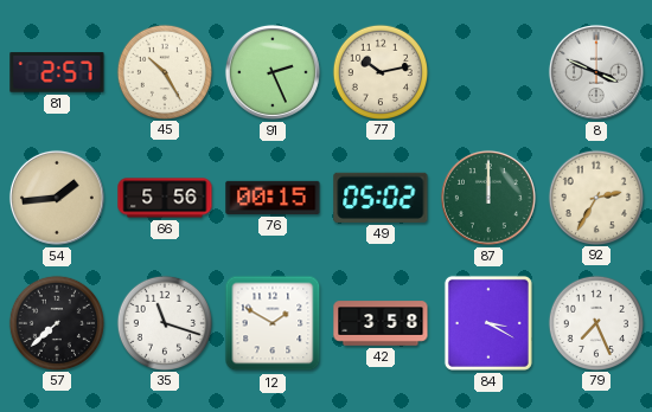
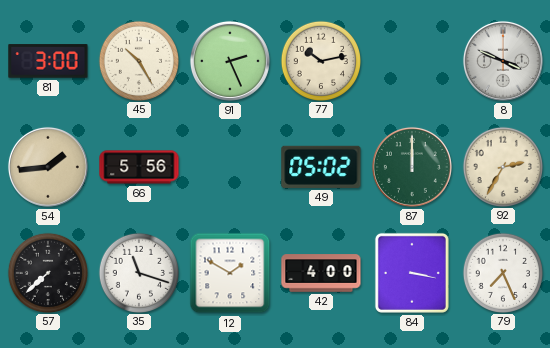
81: 2:57 -> 3:00
76: 00:15 -> none
42: 3:58 -> 4:00
84: 3:20 -> 3:17
